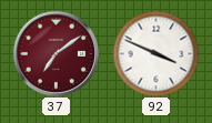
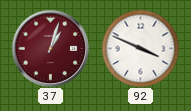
37: 7:09 -> 1:03
